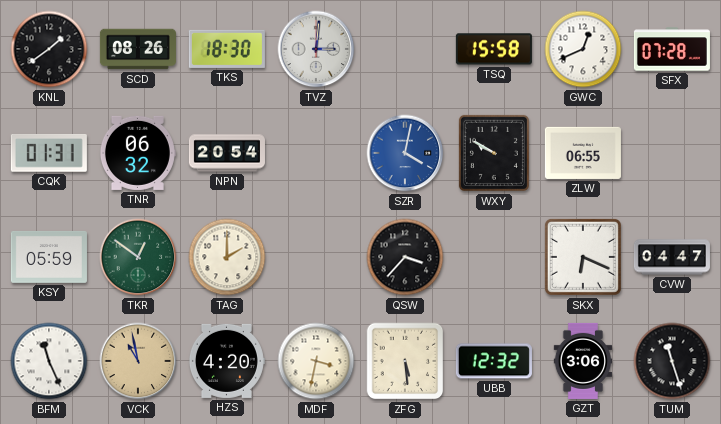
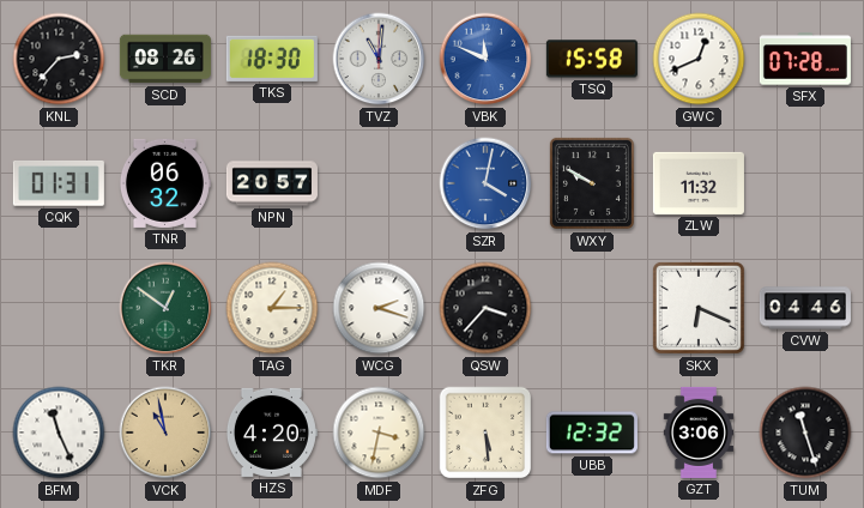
KNL: 1:39 -> 2:37
TVZ: 3:01 -> 11:01
VBK: none -> 11:49
NPN: 20:54 -> 20:57
ZLW: 06:55 -> 11:32
KSY: 05:59 -> none
TAG: 2:00 -> 1:15
WCG: none -> 2:18
CVW: 04:47 -> 04:46
